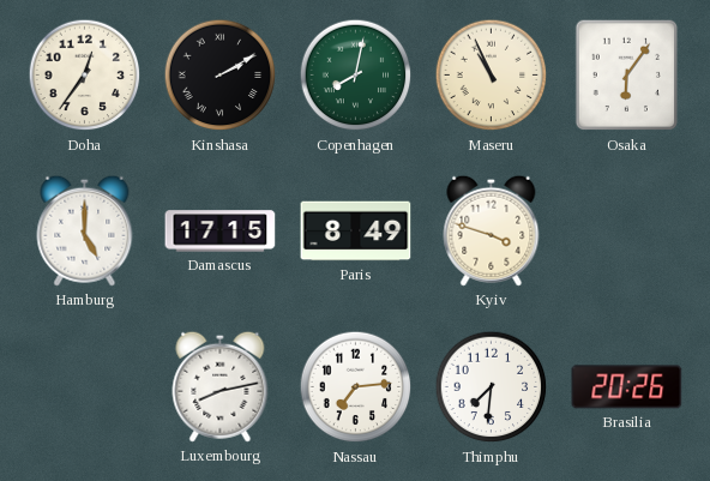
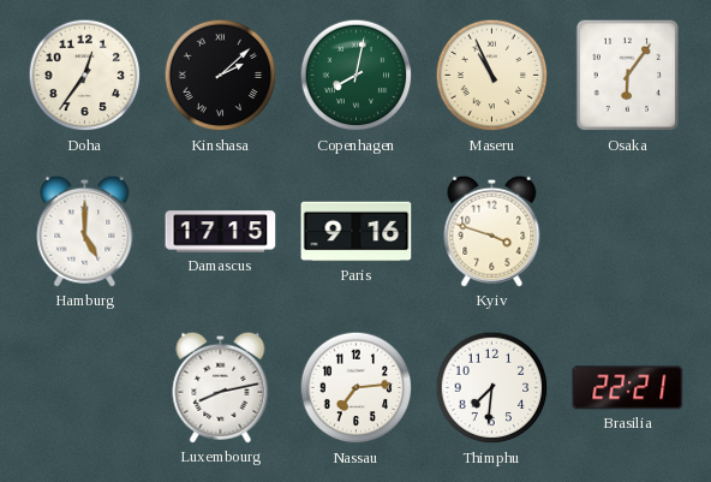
Kinshasa: 2:10 -> 2:08
Paris: 8:49 -> 9:16
Brasilia: 20:26 -> 22:21
